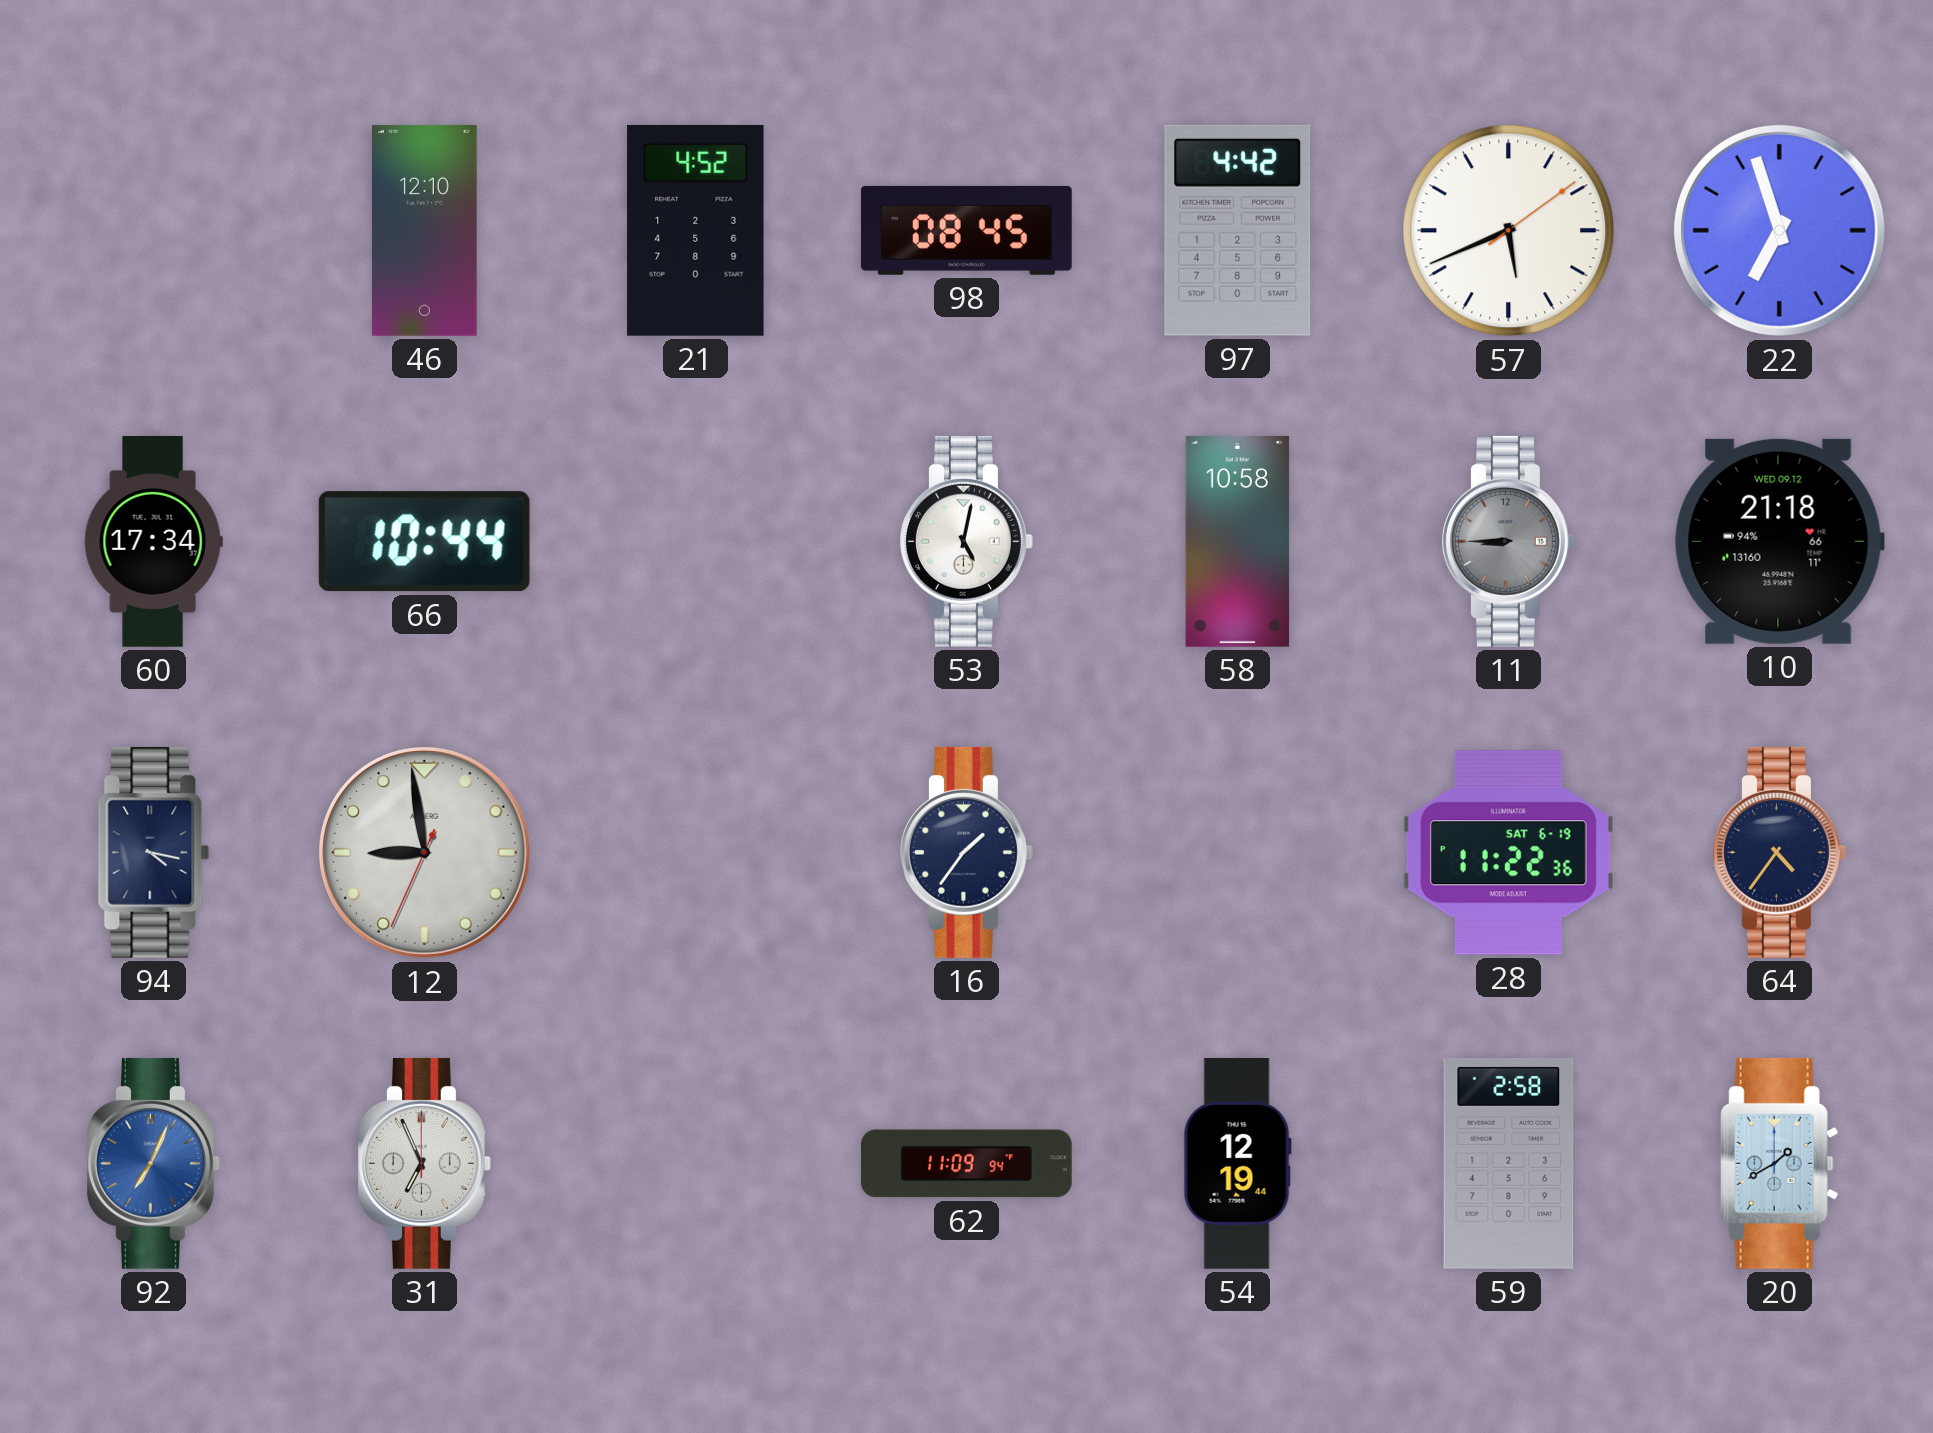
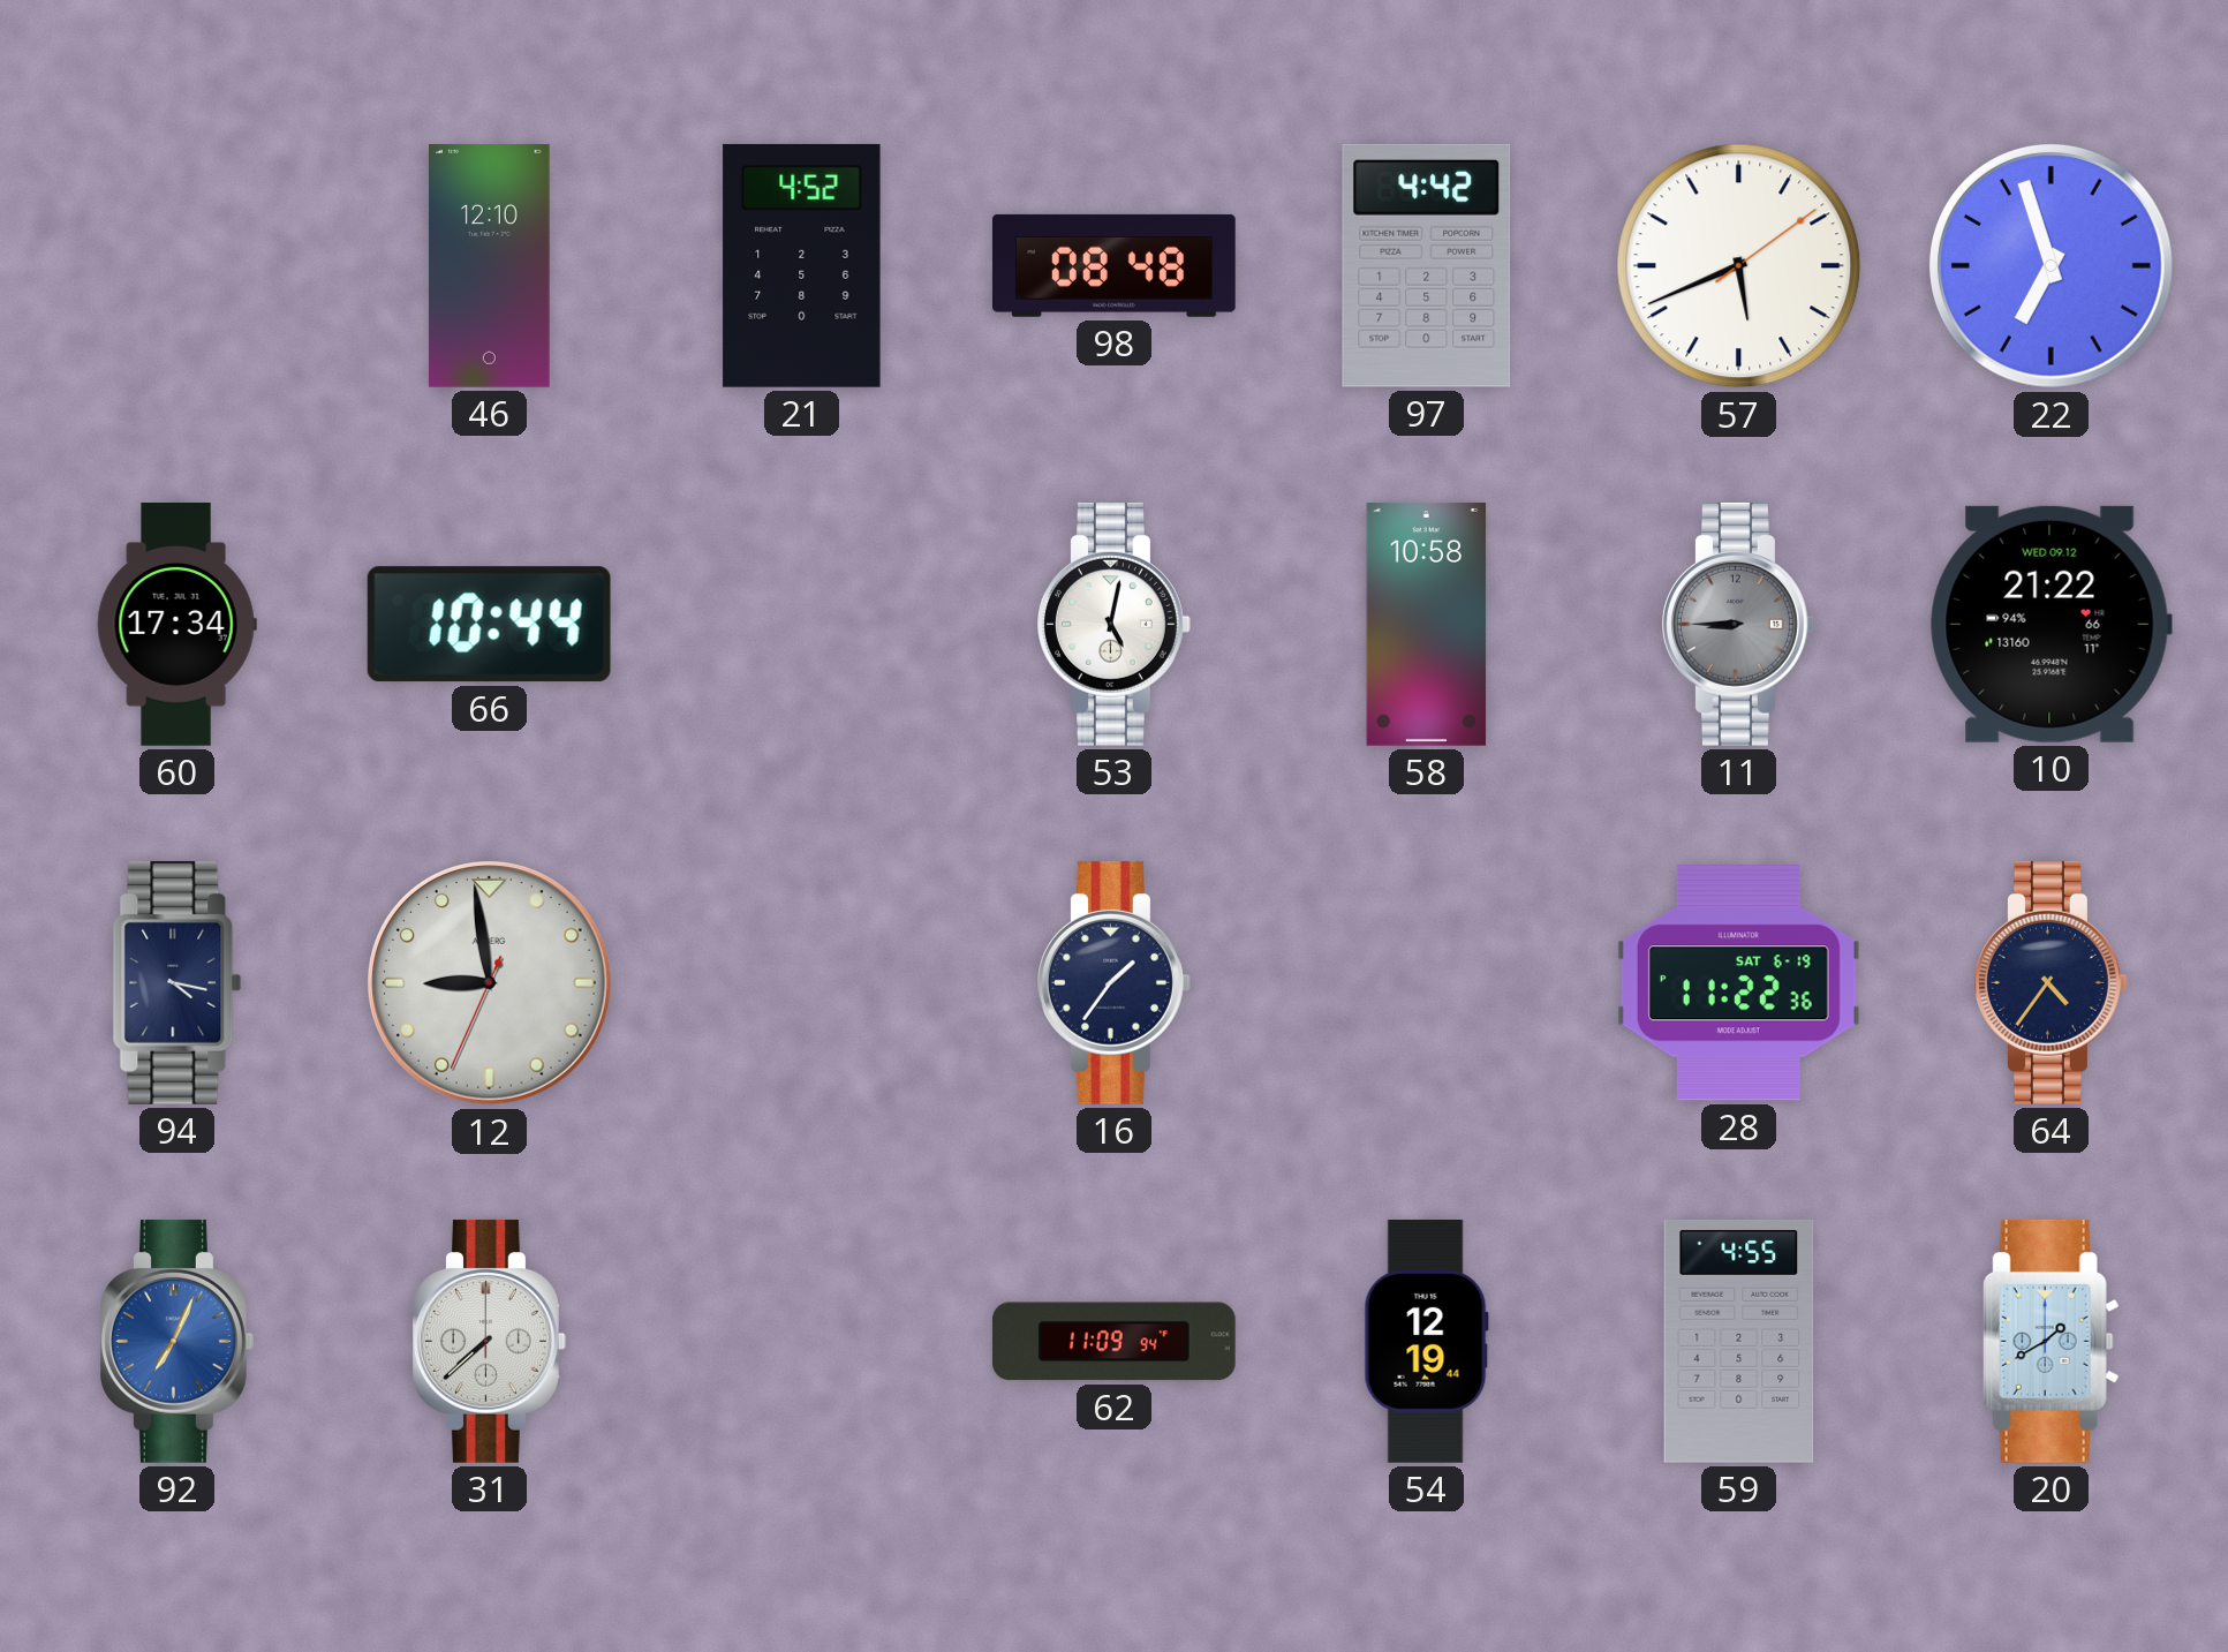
98: 08:45 -> 08:48
10: 21:18 -> 21:22
31: 6:56 -> 7:38
59: 2:58 -> 4:55
